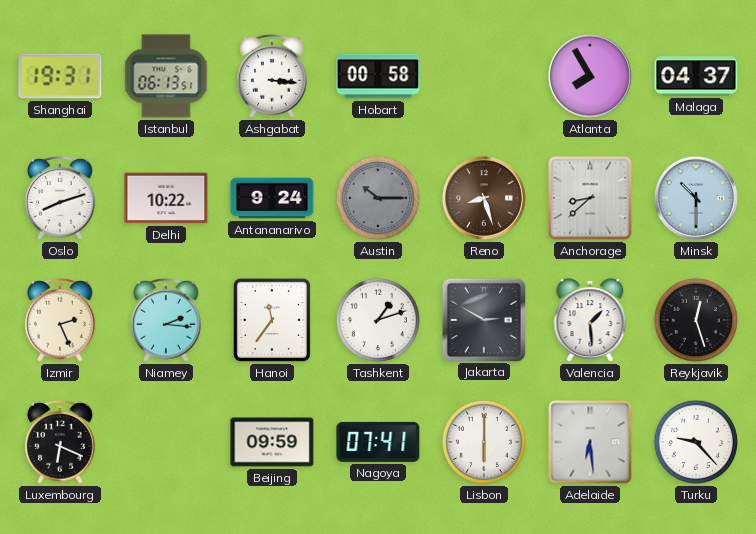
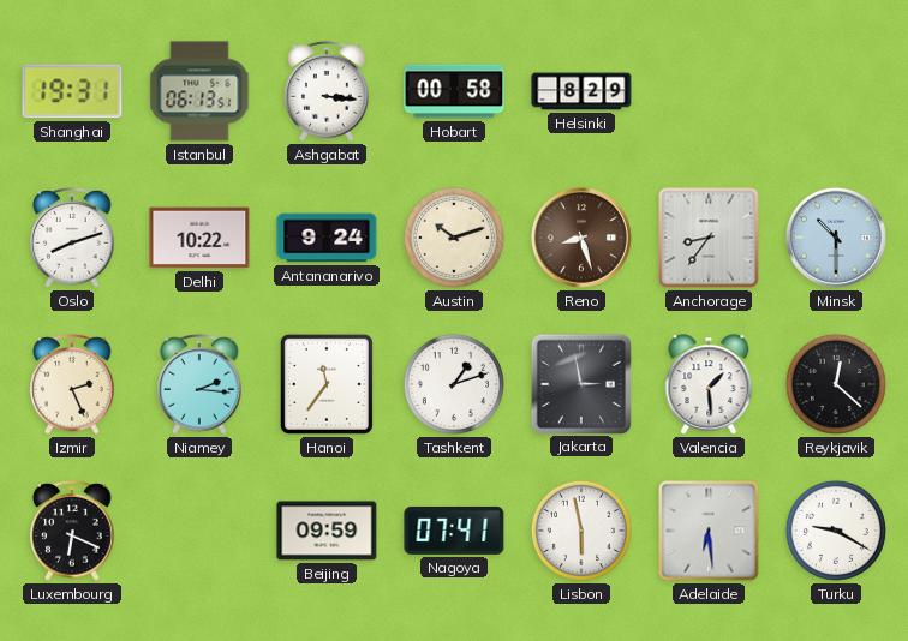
Helsinki: none -> 8:29
Atlanta: 7:55 -> none
Malaga: 04:37 -> none
Austin: 10:15 -> 10:12
Austin dial: grey -> cream
Anchorage: 8:38 -> 8:36
Jakarta: 2:50 -> 2:58
Reykjavik: 12:27 -> 12:22
Lisbon: 6:00 -> 5:58
Turku: 9:23 -> 9:20
